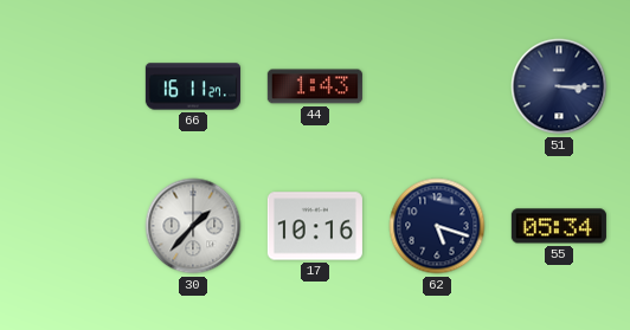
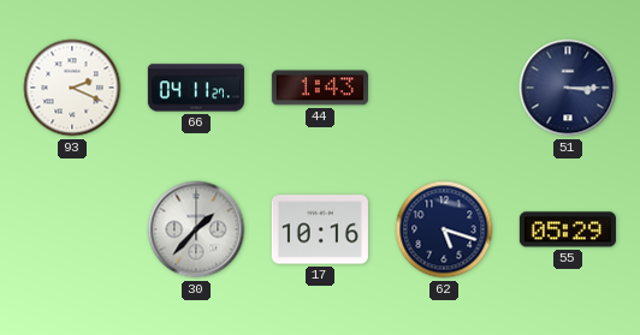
93: none -> 2:19
66: 16:11 -> 04:11
55: 05:34 -> 05:29
